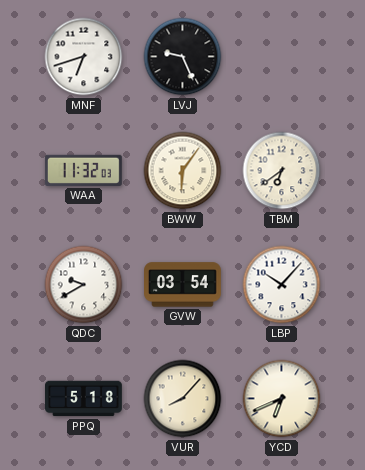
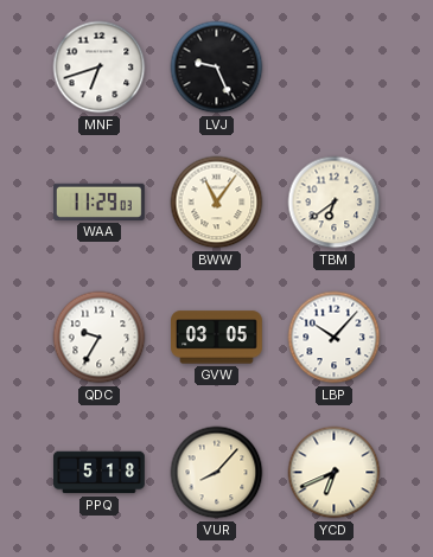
WAA: 11:32 -> 11:29
BWW: 6:06 -> 11:06
QDC: 9:40 -> 9:35
GVW: 03:54 -> 03:05
